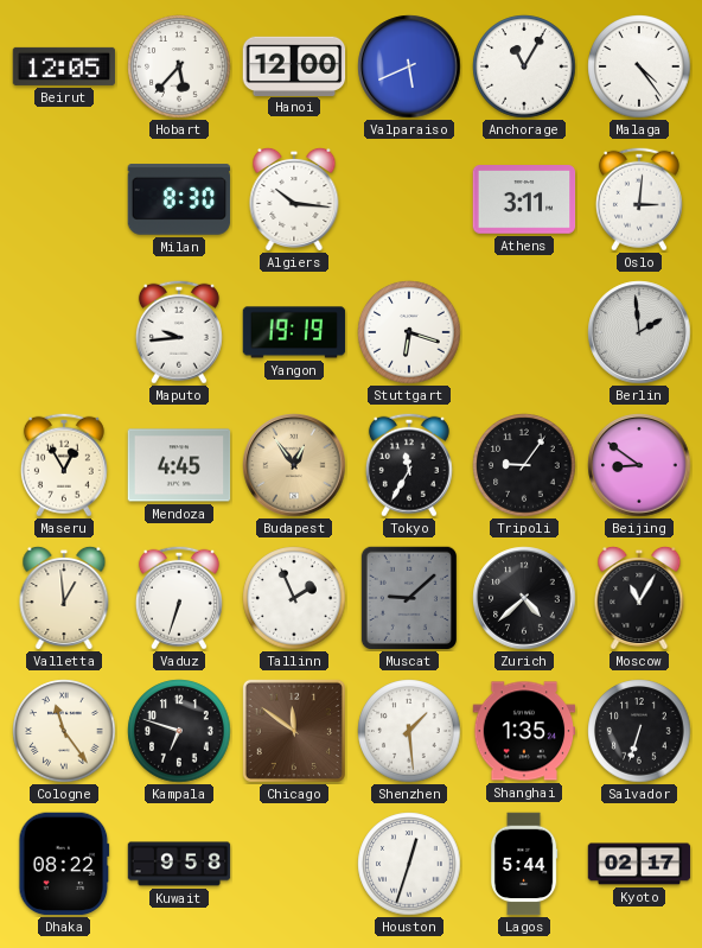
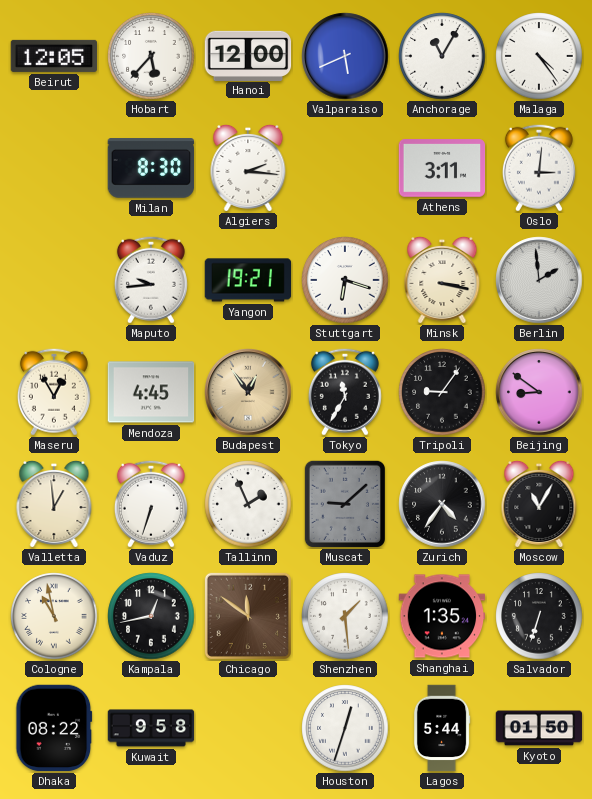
Algiers: 10:16 -> 2:16
Yangon: 19:19 -> 19:21
Minsk: none -> 3:17
Zurich: 4:38 -> 4:36
Cologne: 11:24 -> 10:58
Kampala: 6:48 -> 12:43
Kyoto: 02:17 -> 01:50
